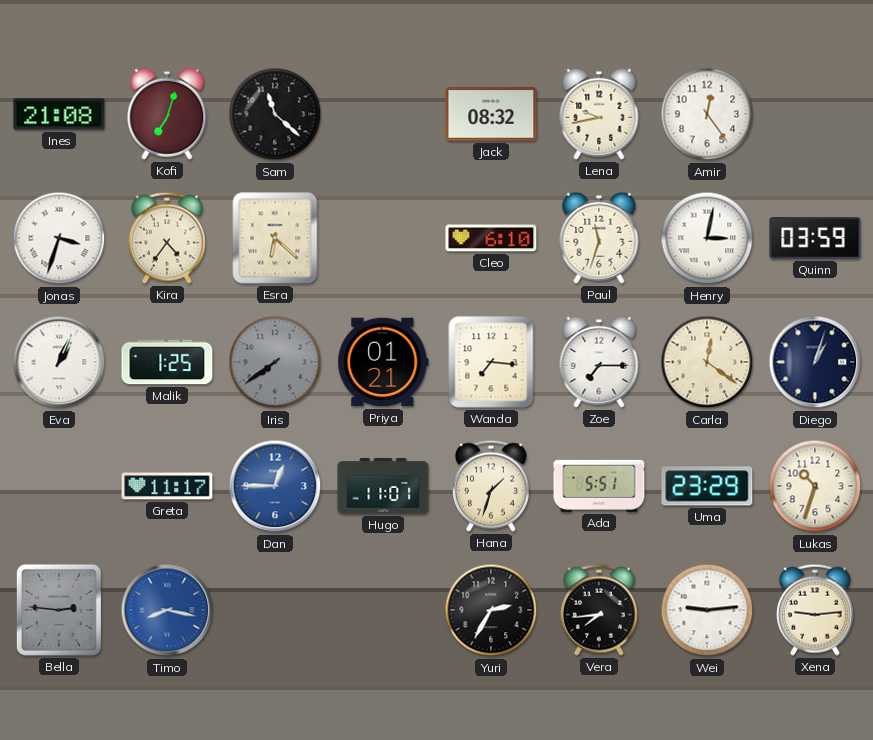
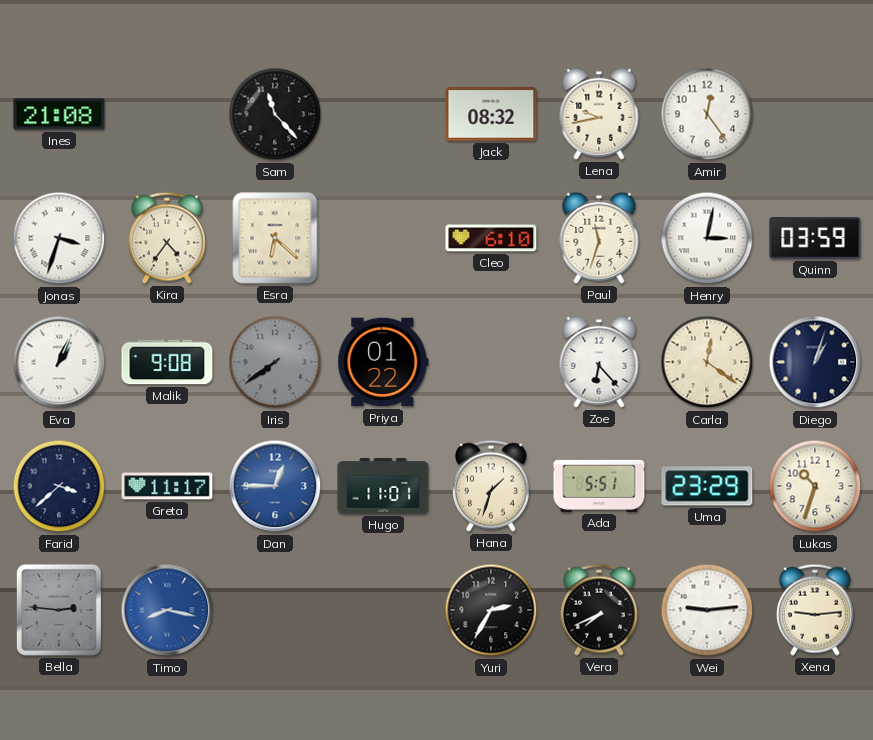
Kofi: 7:03 -> none
Sam: 11:22 -> 11:23
Malik: 1:25 -> 9:08
Priya: 01:21 -> 01:22
Wanda: 7:16 -> none
Zoe: 7:15 -> 6:23
Farid: none -> 3:38
Vera: 7:44 -> 7:41
